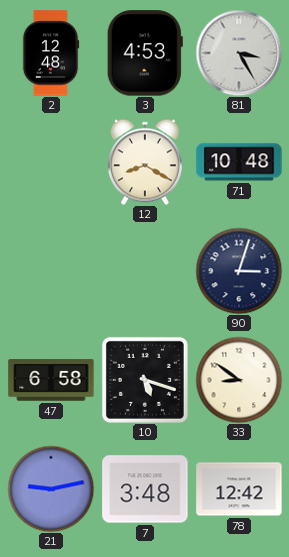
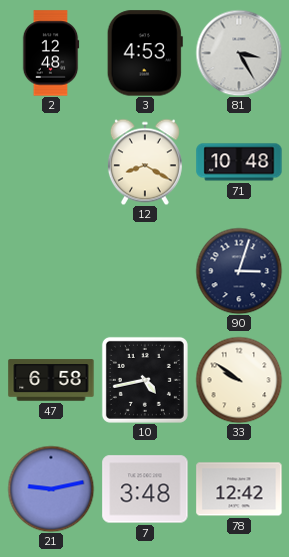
10: 5:18 -> 4:43
33: 8:51 -> 9:51
